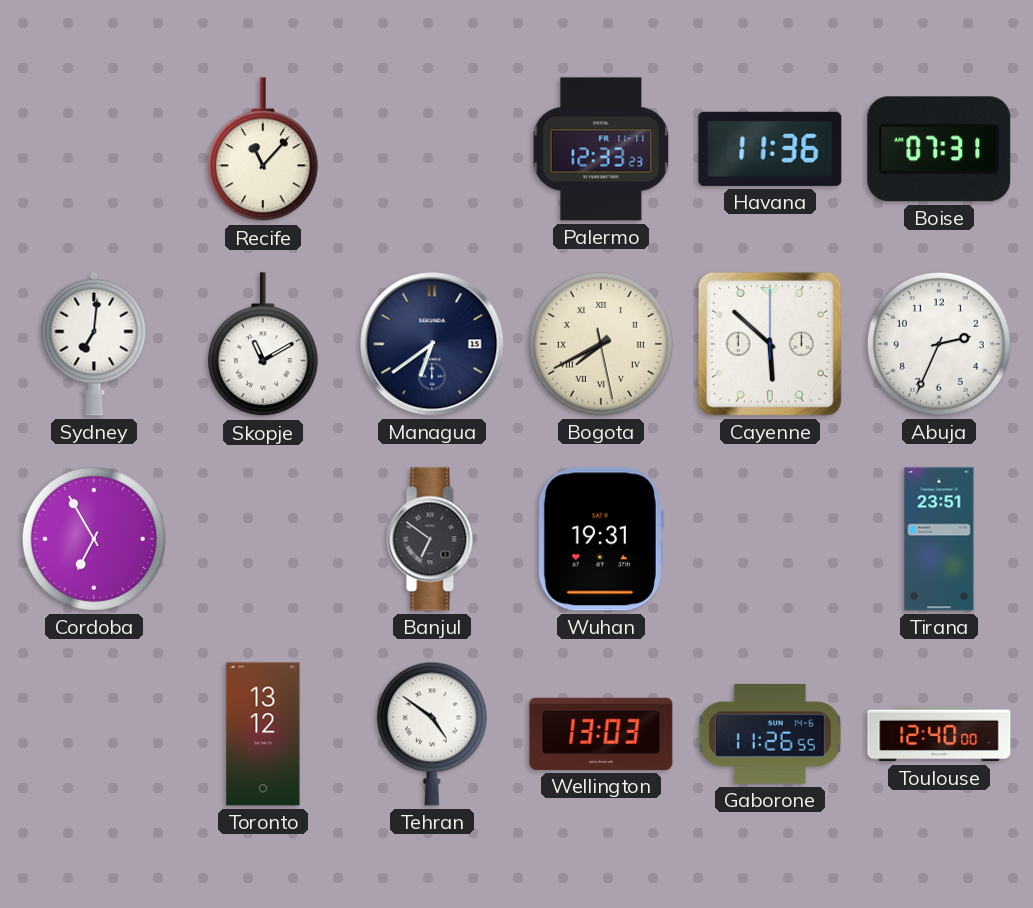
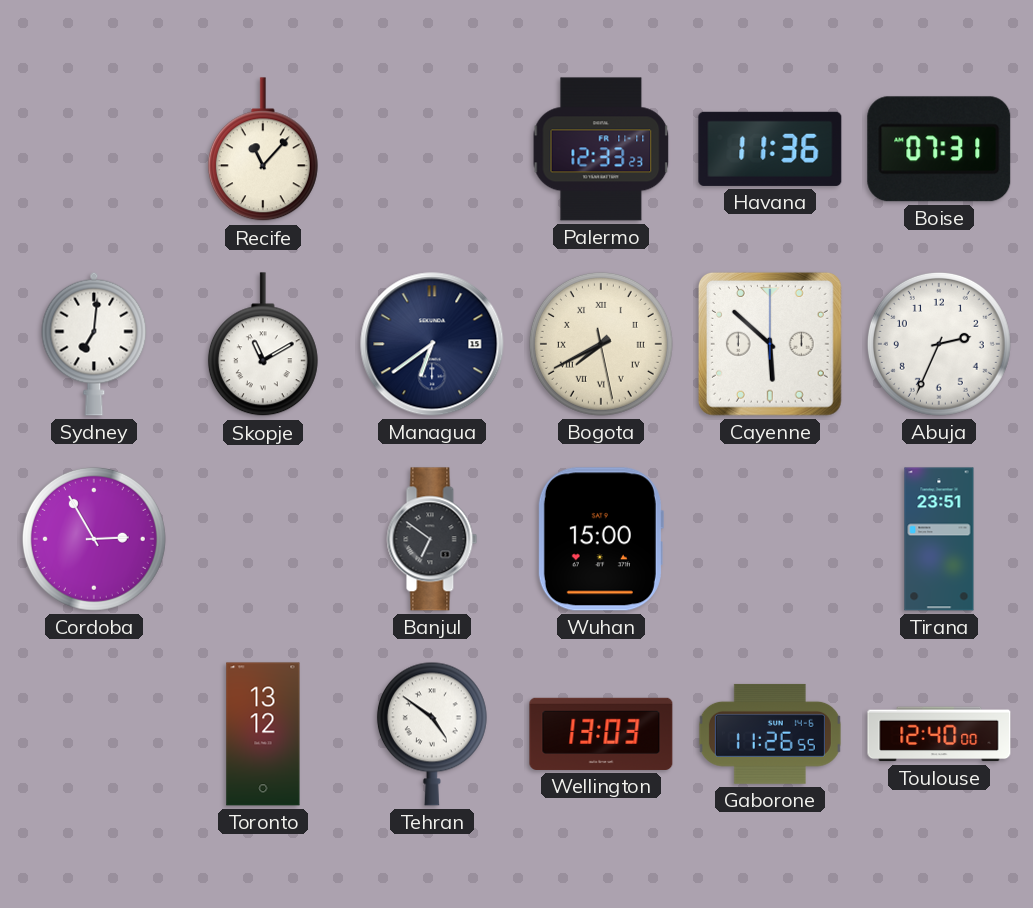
Cordoba: 6:55 -> 2:55
Wuhan: 19:31 -> 15:00
